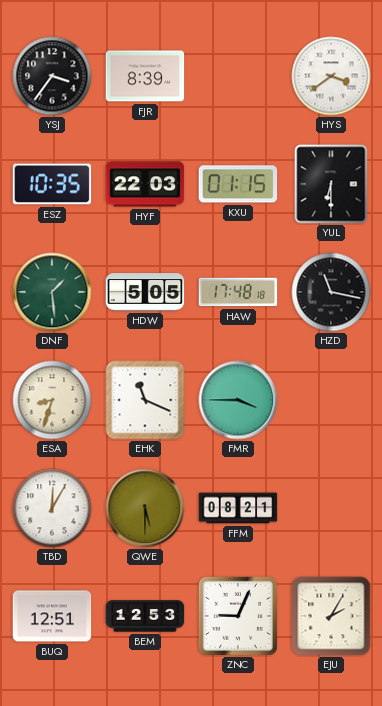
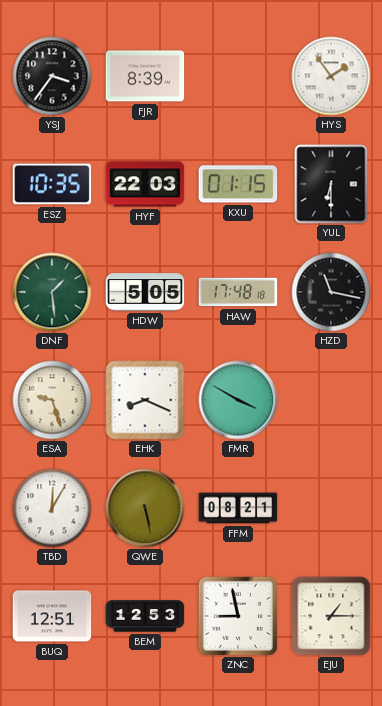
HYS: 3:39 -> 1:54
ESA: 8:33 -> 9:27
EHK: 11:19 -> 8:19
FMR: 3:45 -> 3:50
QWE: 5:30 -> 5:28
ZNC: 9:04 -> 8:58
EJU: 2:05 -> 1:15
